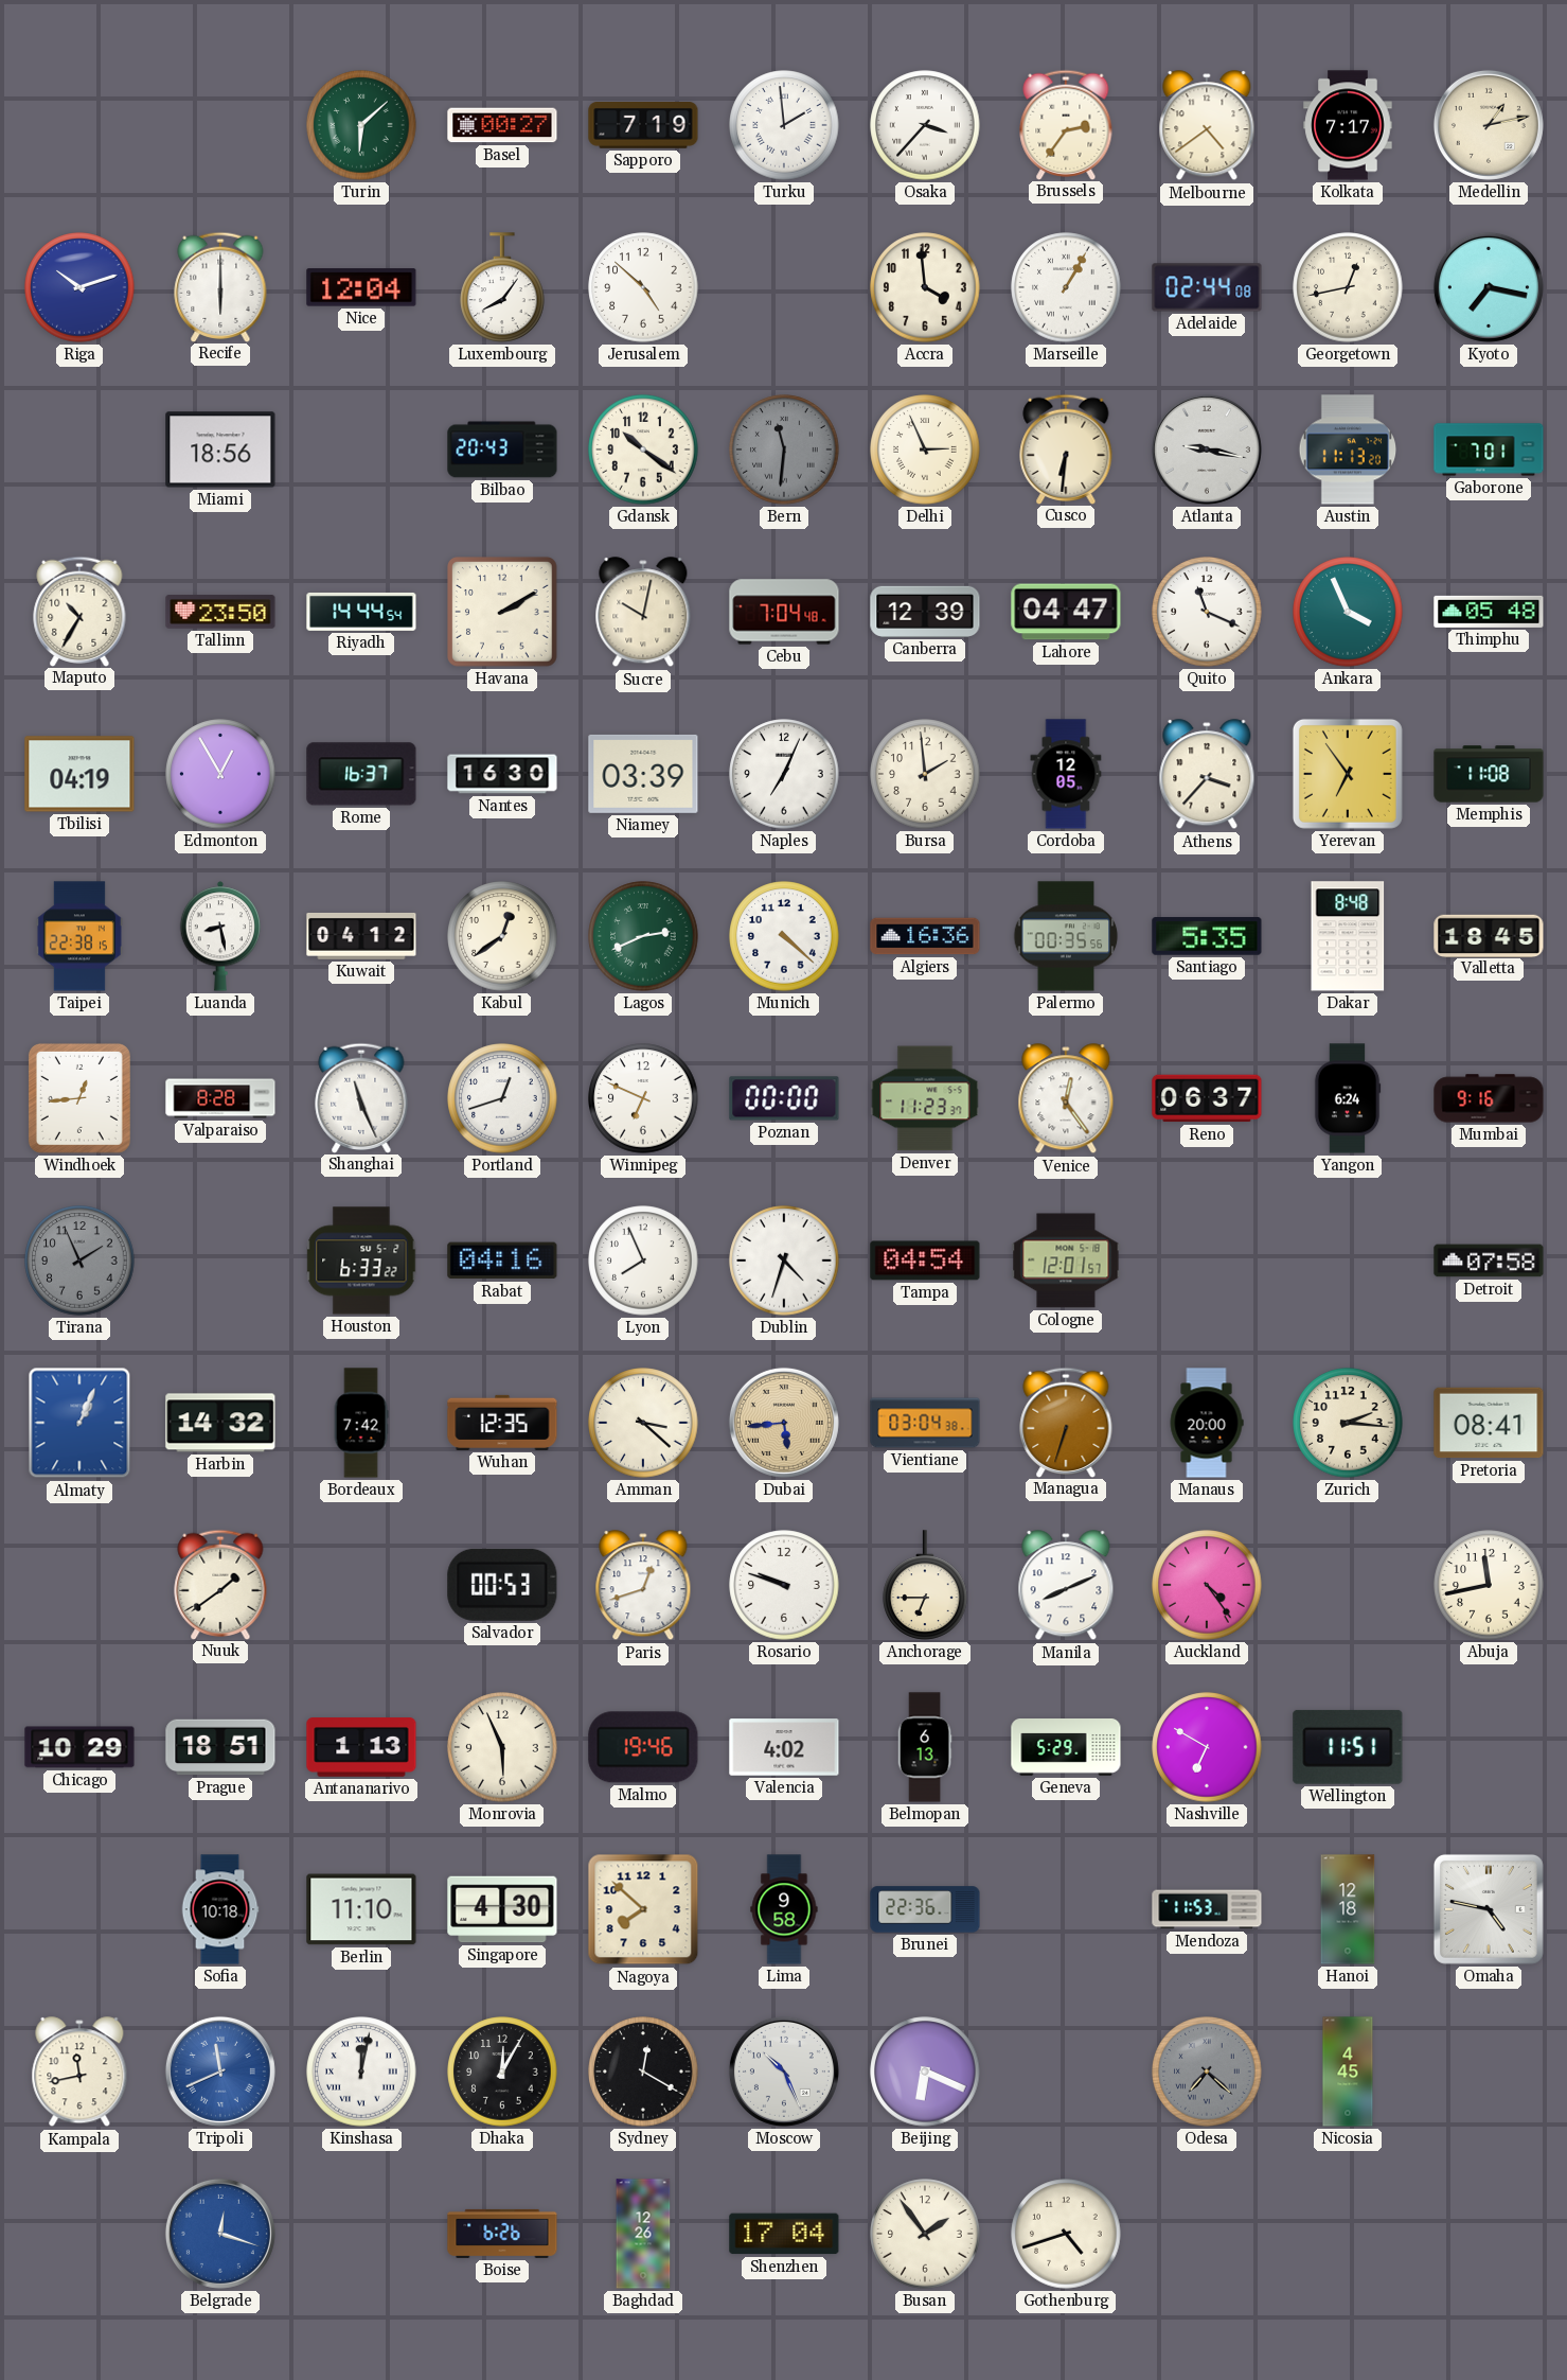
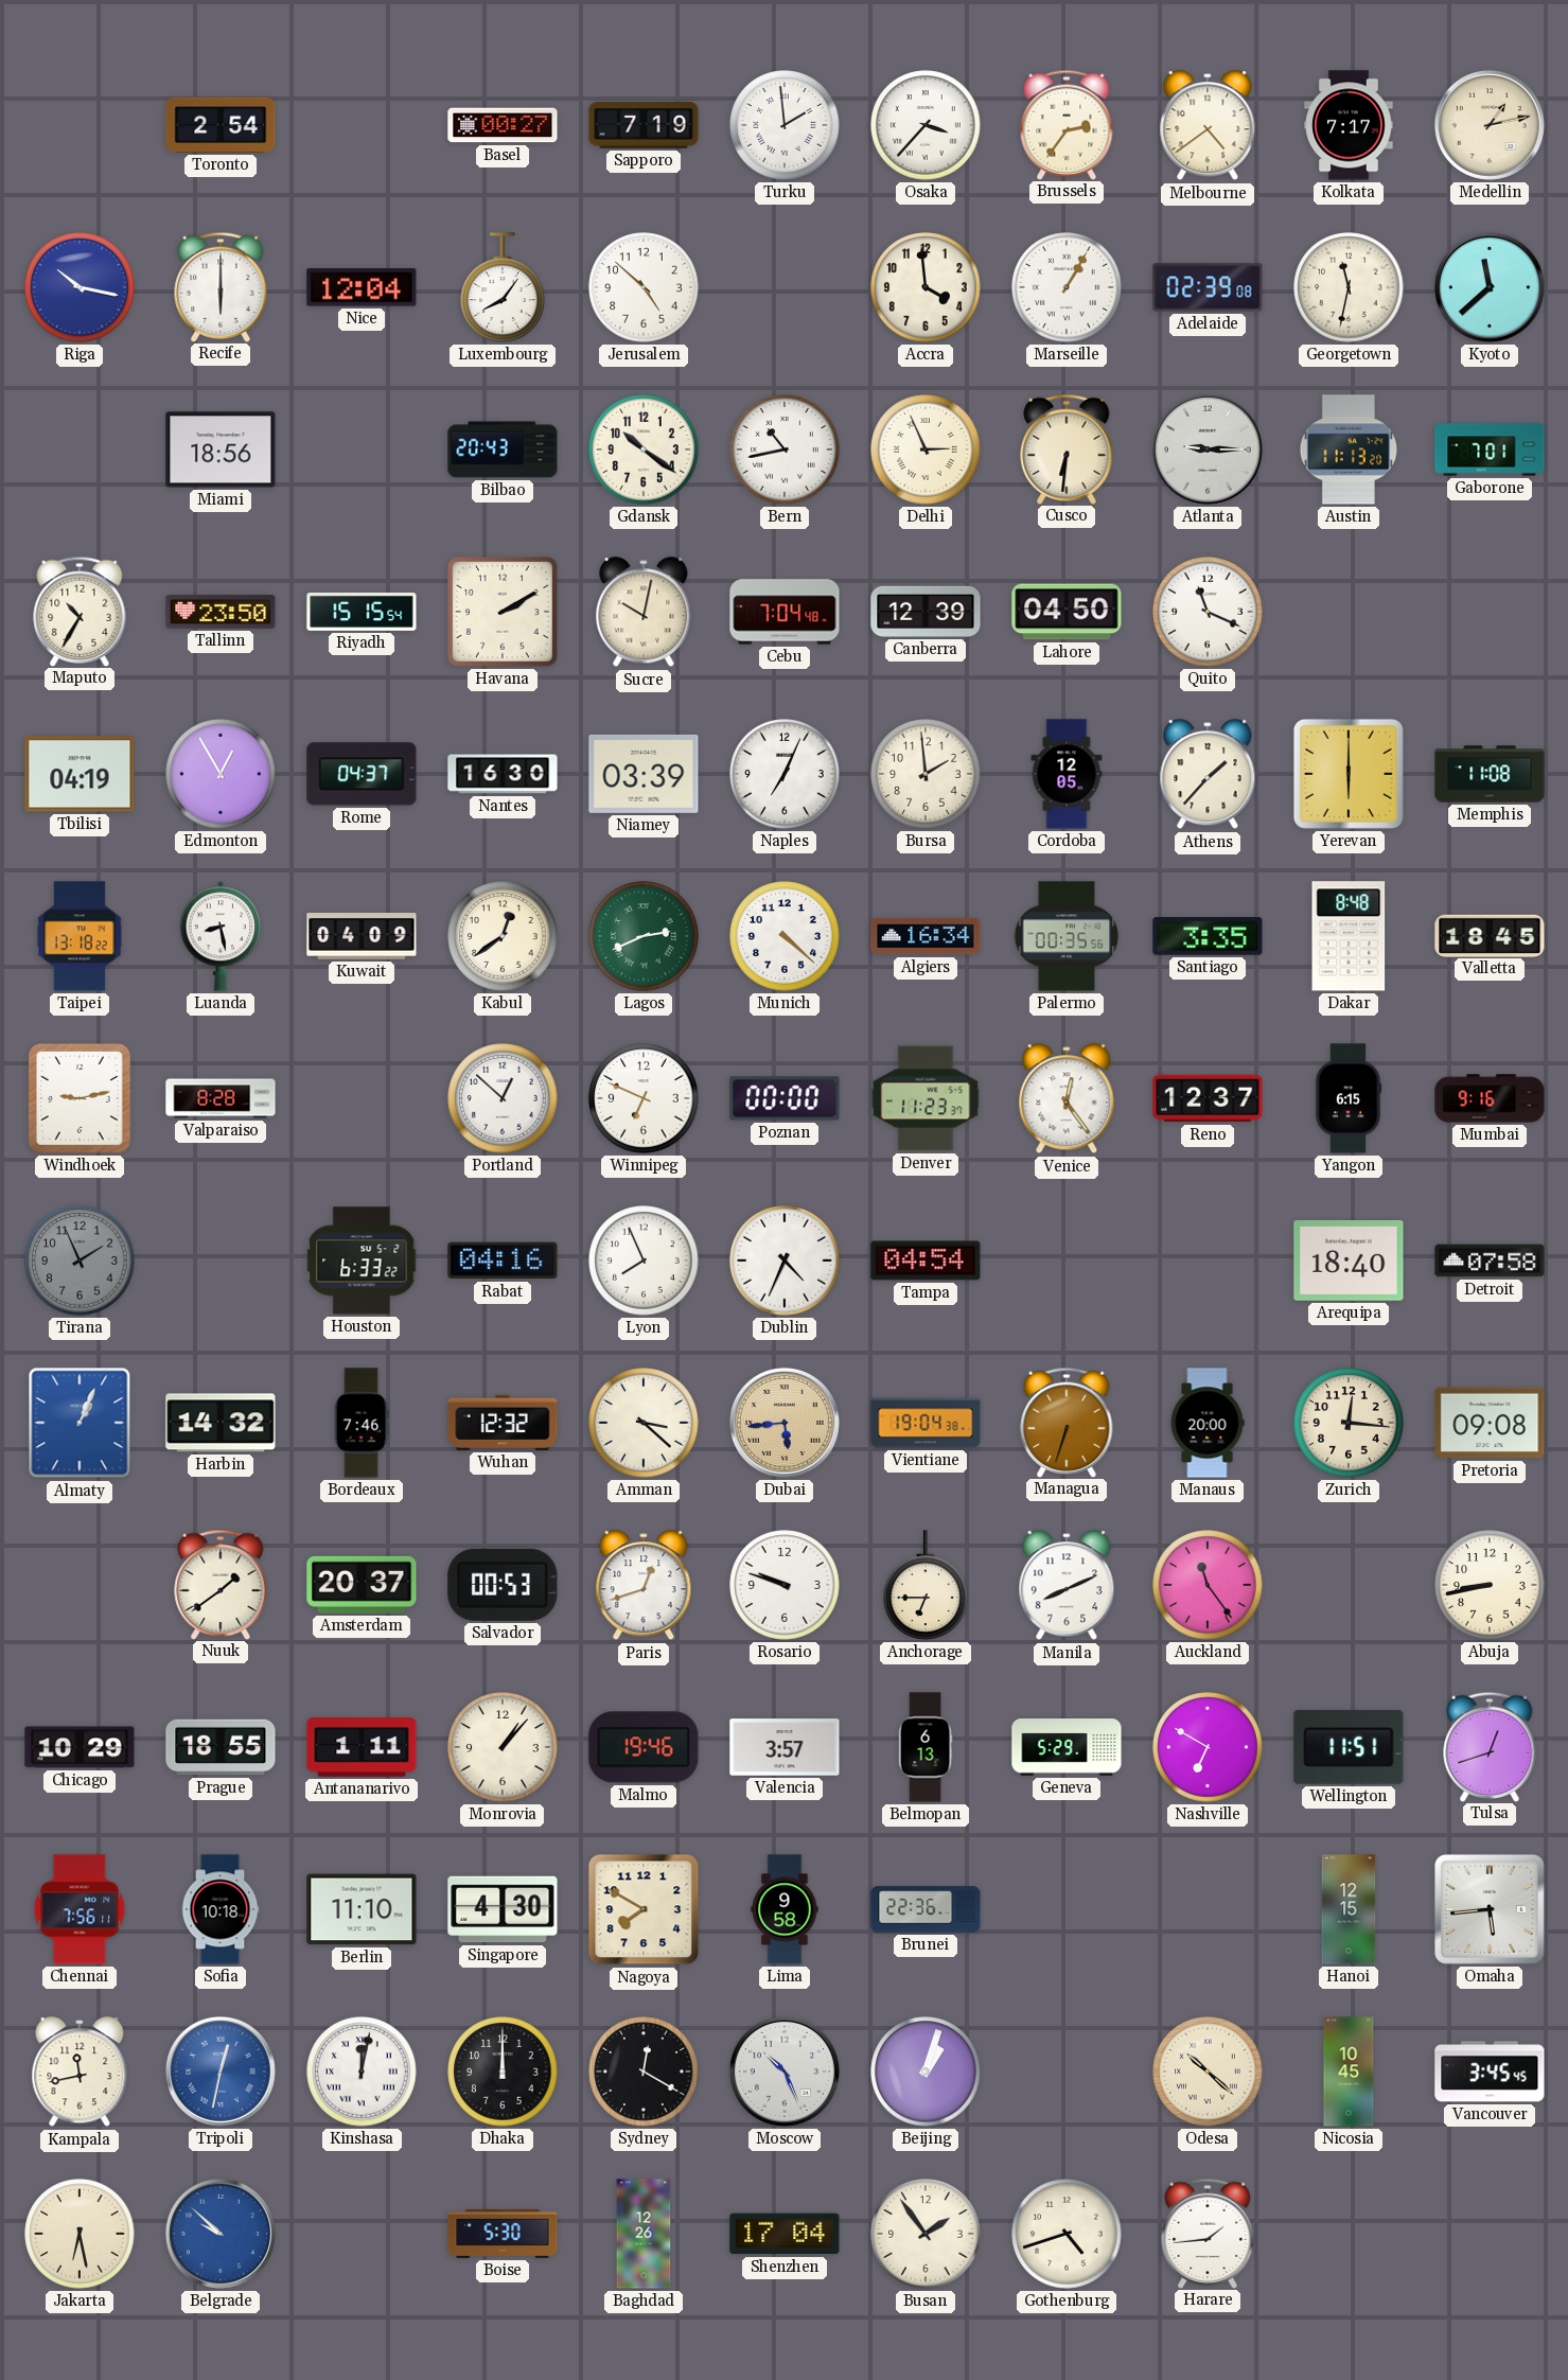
Toronto: none -> 2:54
Turin: 6:08 -> none
Riga: 10:12 -> 10:17
Adelaide: 02:44 -> 02:39
Georgetown: 12:43 -> 11:32
Kyoto: 7:17 -> 11:38
Bern: 11:31 -> 10:43
Bern dial: grey -> white
Atlanta: 9:17 -> 9:15
Riyadh: 14:44 -> 15:15
Lahore: 04:47 -> 04:50
Ankara: 3:56 -> none
Thimphu: 05:48 -> none
Rome: 16:37 -> 04:37
Athens: 3:37 -> 1:37
Yerevan: 6:54 -> 6:00
Taipei: 22:38 -> 13:18
Kuwait: 04:12 -> 04:09
Algiers: 16:36 -> 16:34
Santiago: 5:35 -> 3:35
Windhoek: 12:44 -> 9:13
Shanghai: 11:26 -> none
Portland: 12:42 -> 12:52
Reno: 06:37 -> 12:37
Yangon: 6:24 -> 6:15
Dublin: 4:33 -> 4:34
Cologne: 12:01 -> none
Arequipa: none -> 18:40
Bordeaux: 7:42 -> 7:46
Wuhan: 12:35 -> 12:32
Vientiane: 03:04 -> 19:04
Zurich: 2:16 -> 12:16
Pretoria: 08:41 -> 09:08
Amsterdam: none -> 20:37
Auckland: 4:24 -> 11:24
Abuja: 11:43 -> 8:43
Prague: 18:51 -> 18:55
Antananarivo: 1:13 -> 1:11
Monrovia: 5:56 -> 1:07
Valencia: 4:02 -> 3:57
Tulsa: none -> 12:42
Chennai: none -> 7:56
Nagoya: 7:52 -> 7:50
Mendoza: 11:53 -> none
Hanoi: 12:18 -> 12:15
Omaha: 4:47 -> 5:44
Tripoli: 11:41 -> 12:32
Dhaka: 12:05 -> 12:00
Beijing: 6:19 -> 1:03
Odesa: 7:22 -> 10:22
Odesa dial: grey -> cream
Nicosia: 4:45 -> 10:45
Vancouver: none -> 3:45
Jakarta: none -> 6:28
Belgrade: 12:18 -> 9:52
Boise: 6:26 -> 5:30
Harare: none -> 1:44
